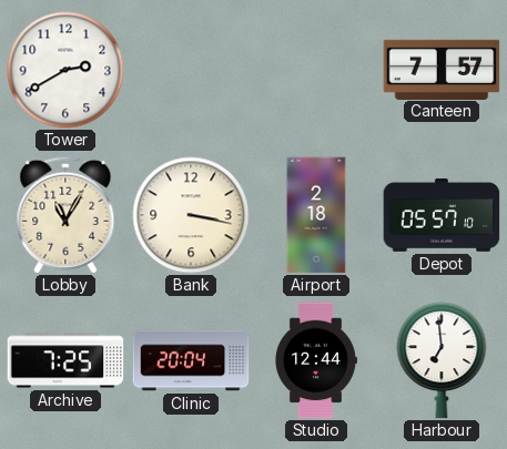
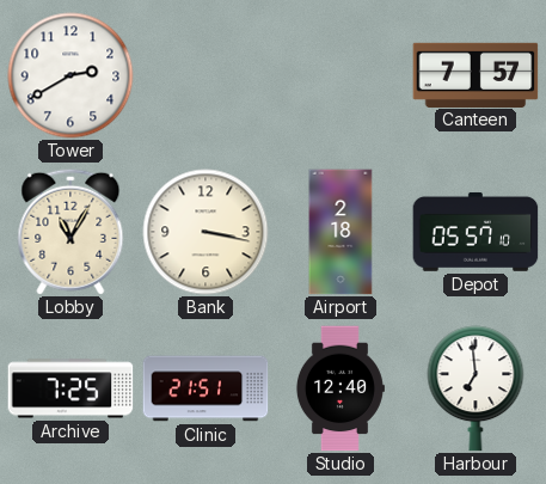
Clinic: 20:04 -> 21:51
Studio: 12:44 -> 12:40
